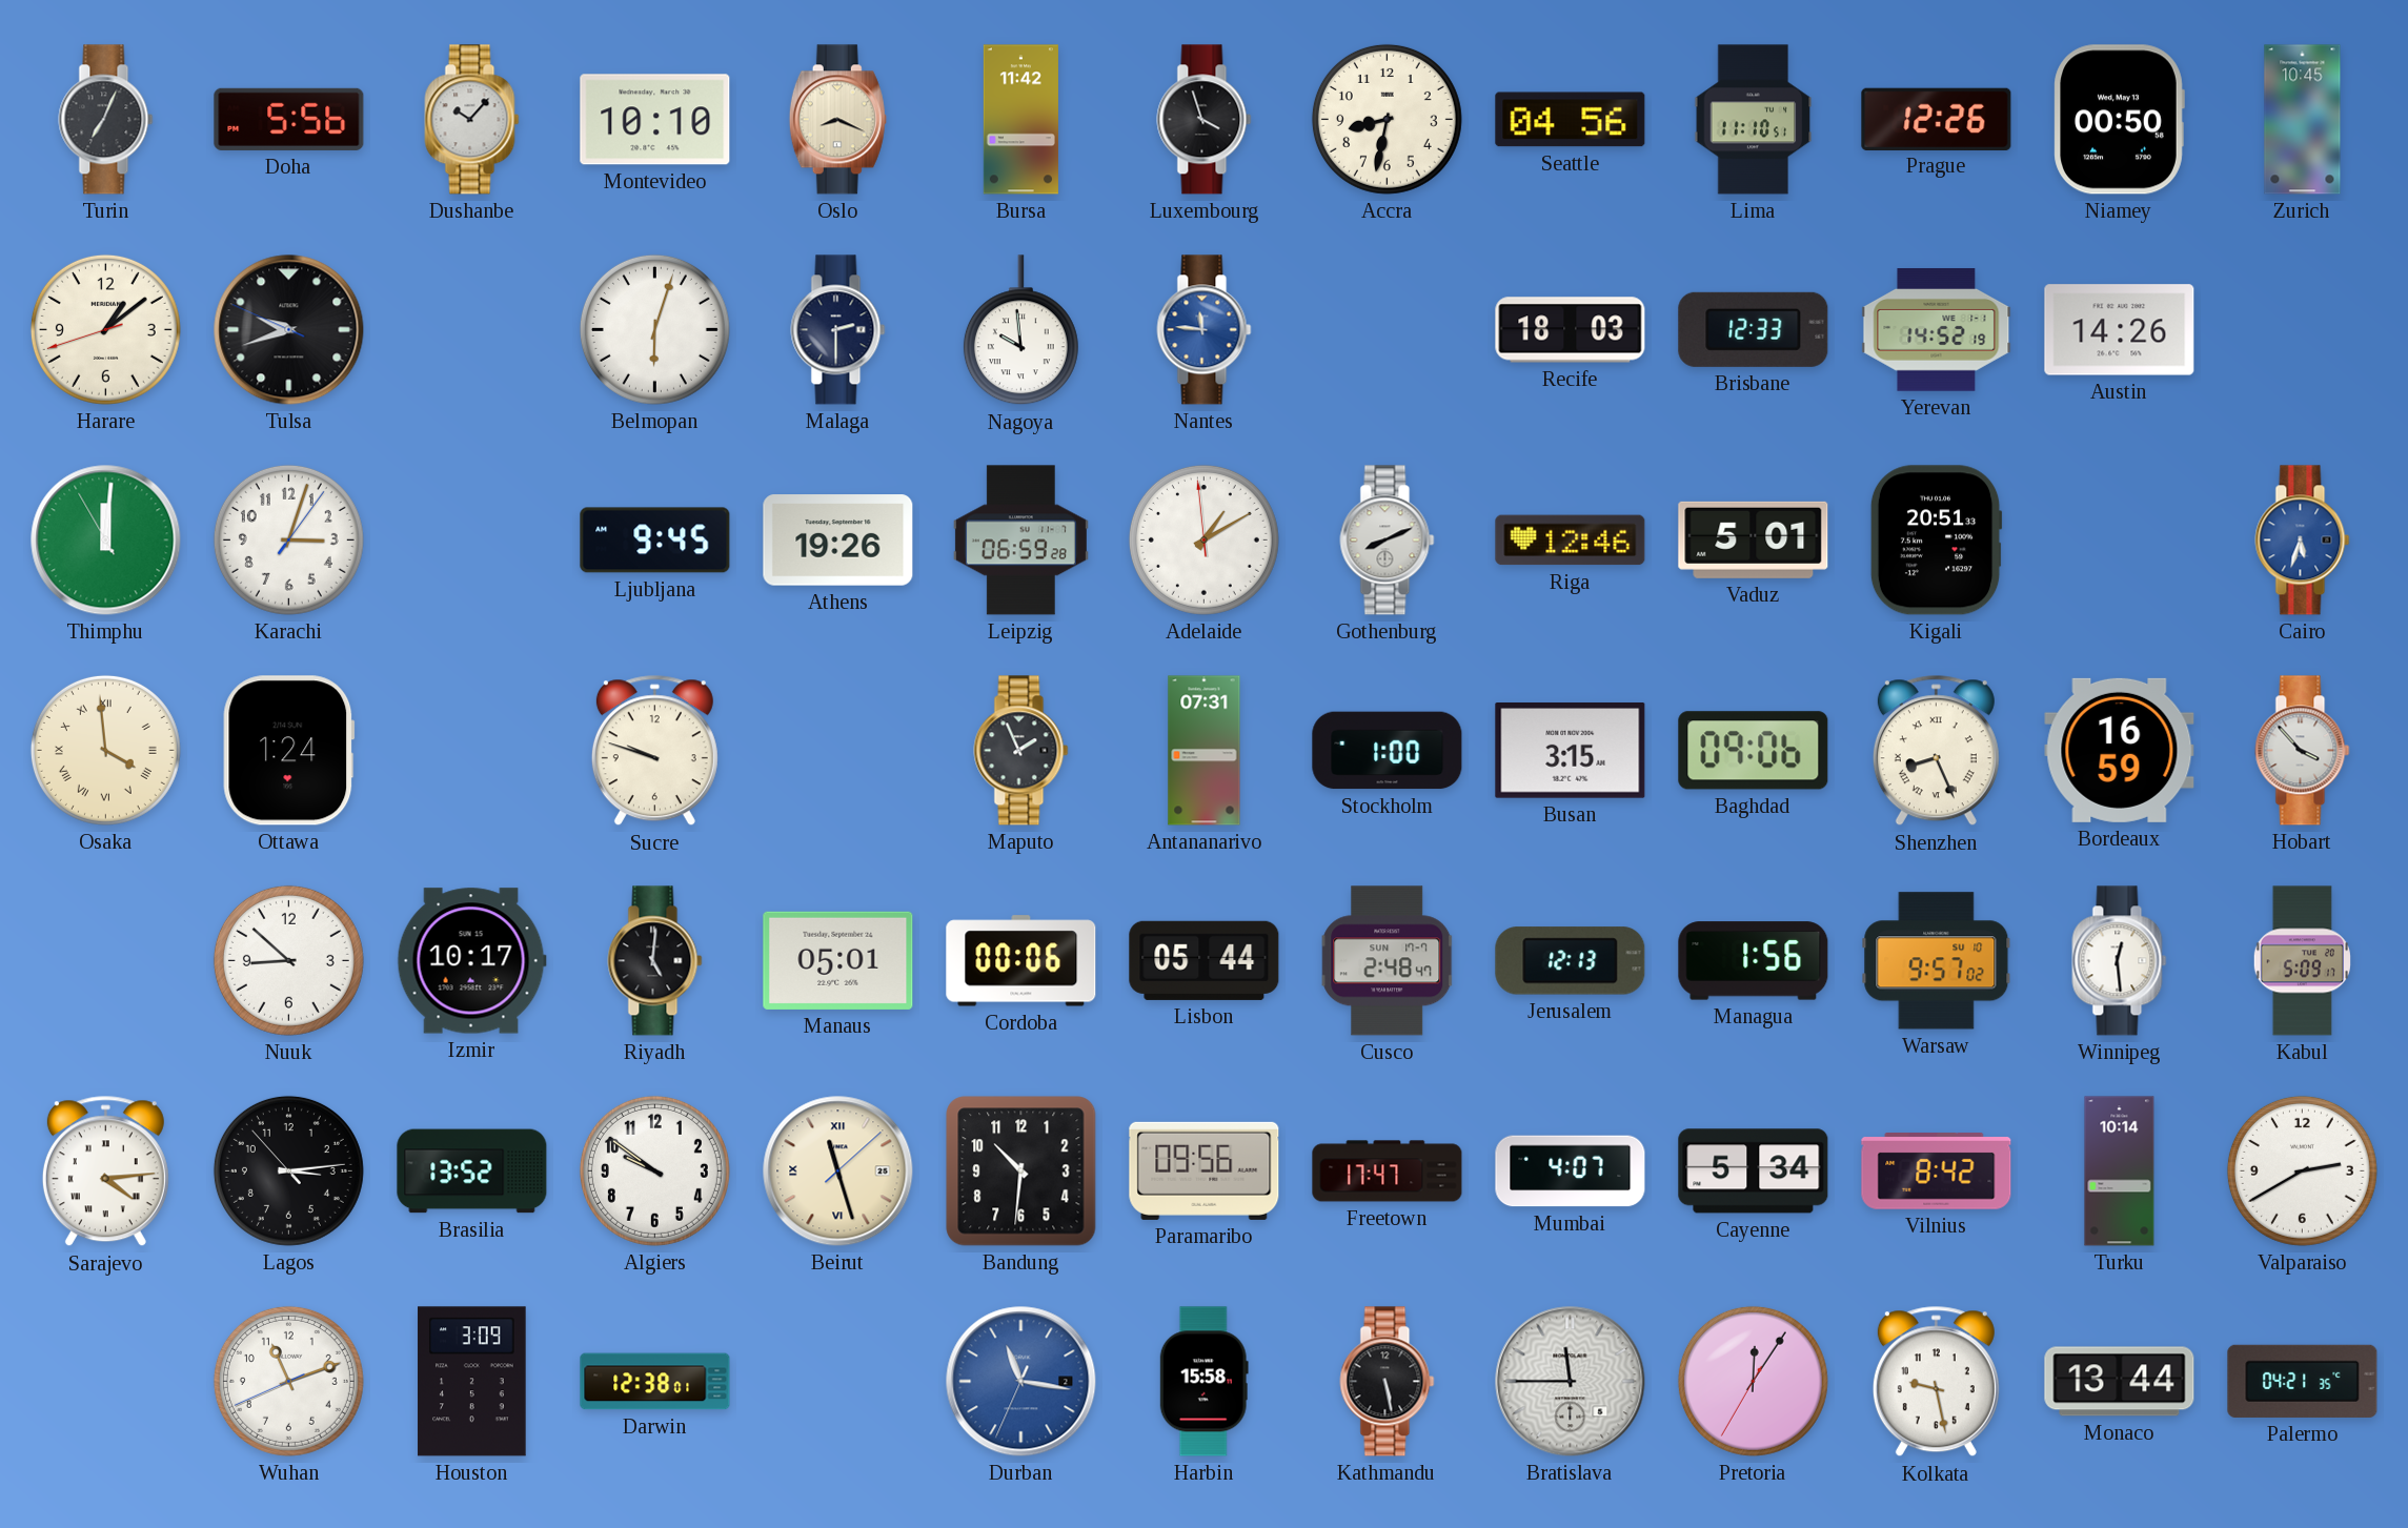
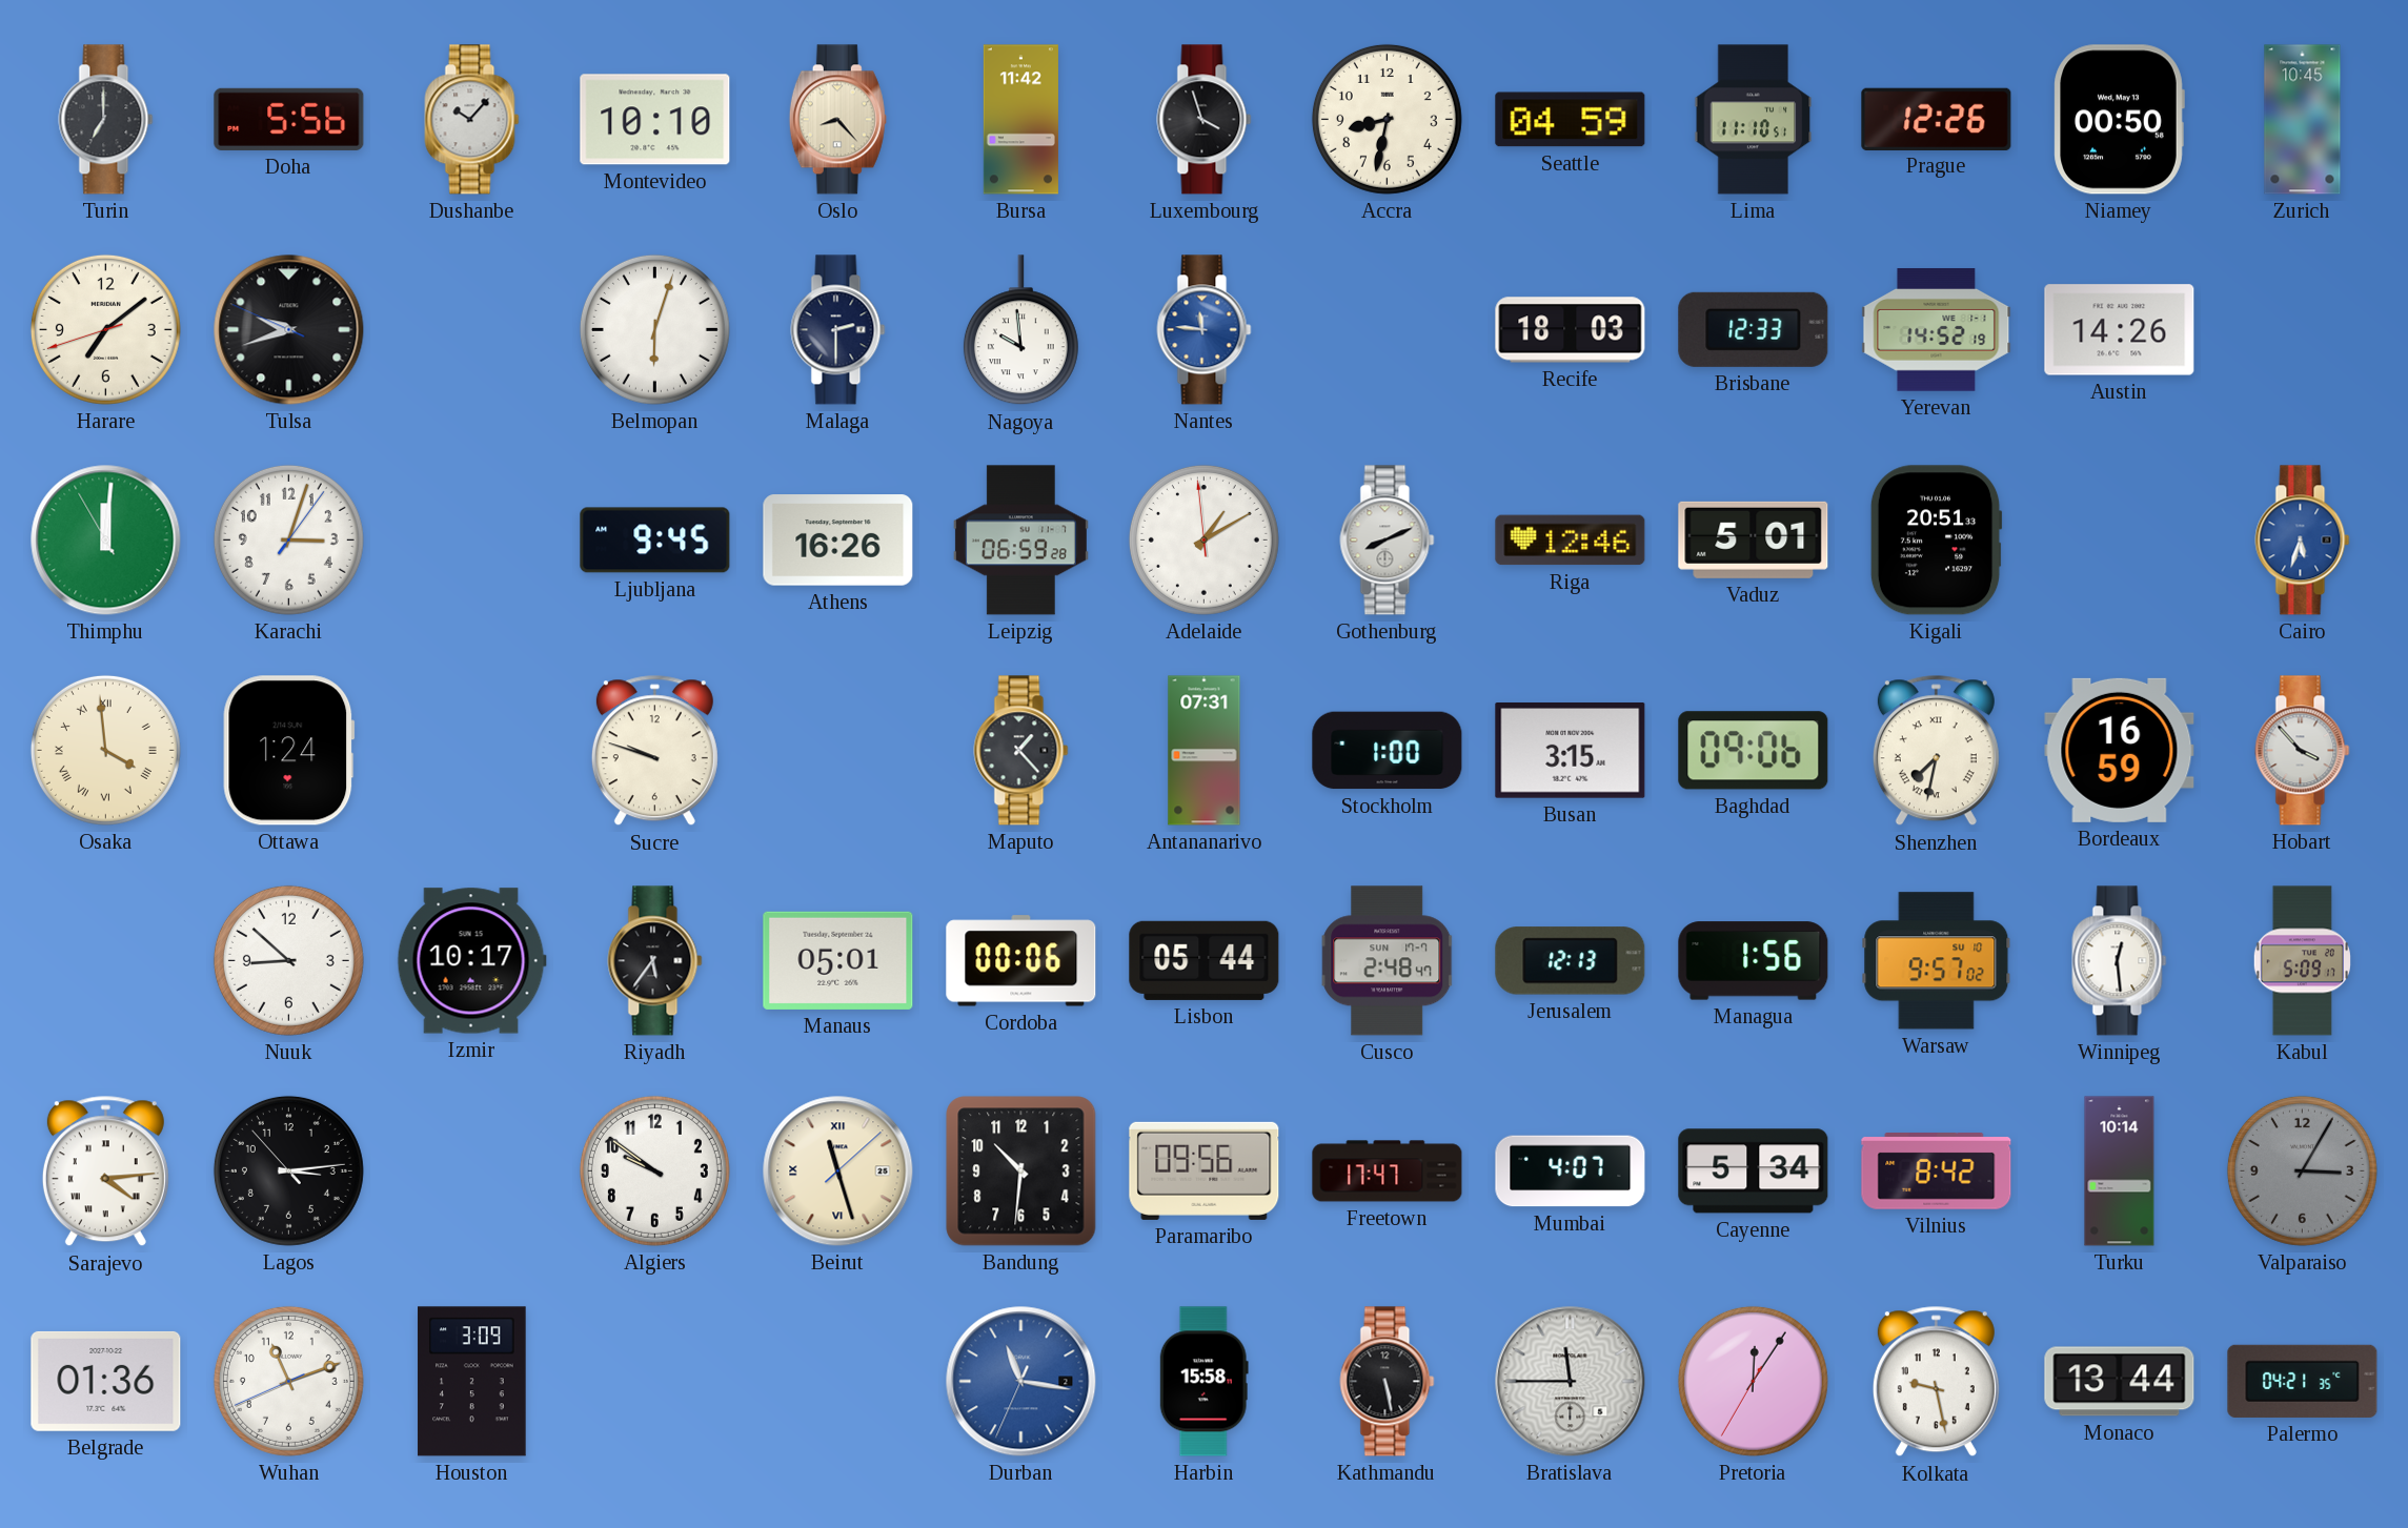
Turin: 7:04 -> 7:00
Oslo: 8:19 -> 8:23
Seattle: 04:56 -> 04:59
Harare: 1:08 -> 7:08
Athens: 19:26 -> 16:26
Maputo: 1:56 -> 1:23
Shenzhen: 8:26 -> 7:32
Riyadh: 5:01 -> 5:36
Brasilia: 13:52 -> none
Valparaiso: 2:40 -> 3:05
Valparaiso dial: white -> grey
Belgrade: none -> 01:36
Darwin: 12:38 -> none
